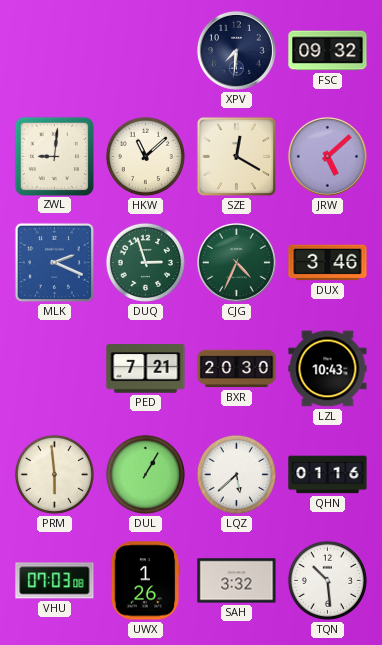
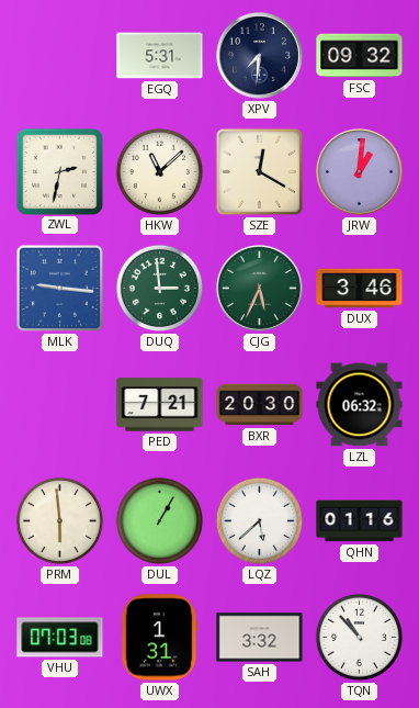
EGQ: none -> 5:31
ZWL: 9:01 -> 2:32
JRW: 5:08 -> 1:01
MLK: 2:19 -> 9:16
DUQ: 2:57 -> 2:59
CJG: 4:34 -> 5:34
LZL: 10:43 -> 06:32
UWX: 1:26 -> 1:31
TQN: 10:29 -> 10:53
